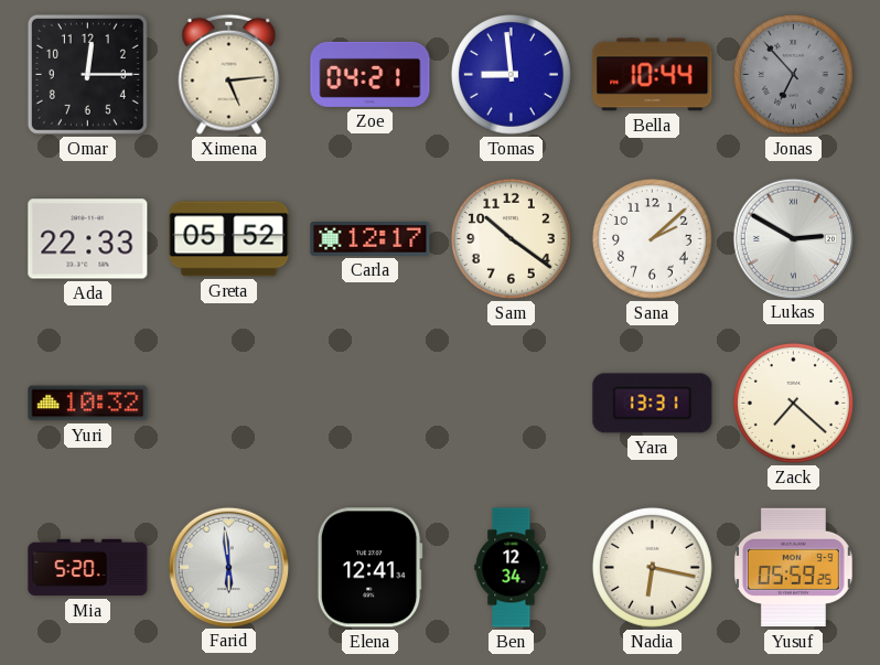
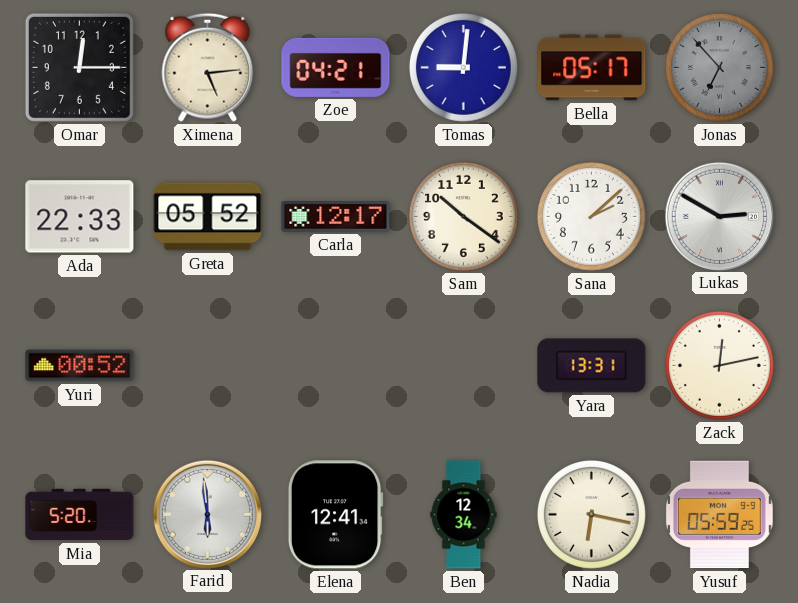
Tomas: 8:59 -> 9:01
Bella: 10:44 -> 05:17
Yuri: 10:32 -> 00:52
Zack: 7:22 -> 12:13
